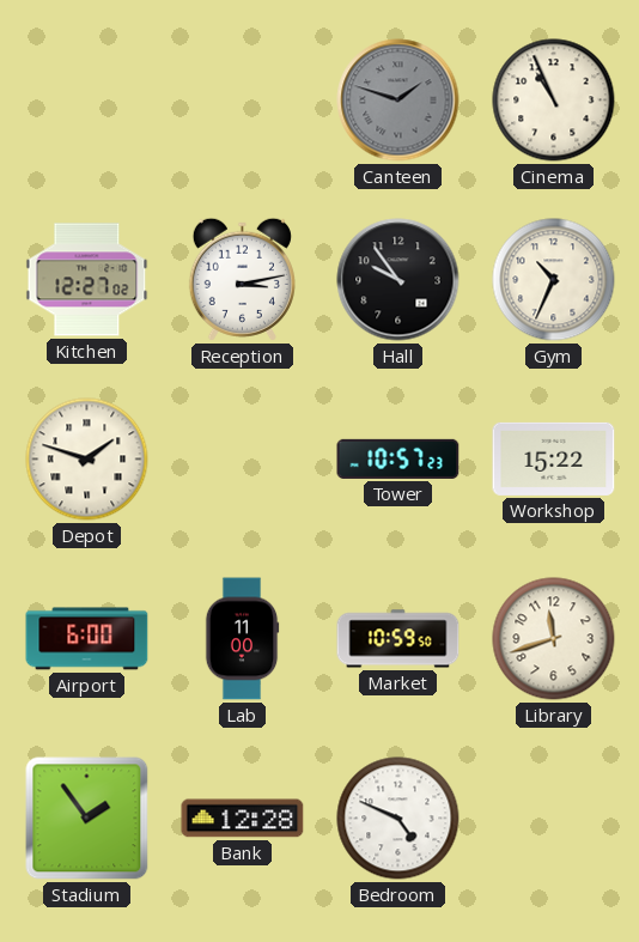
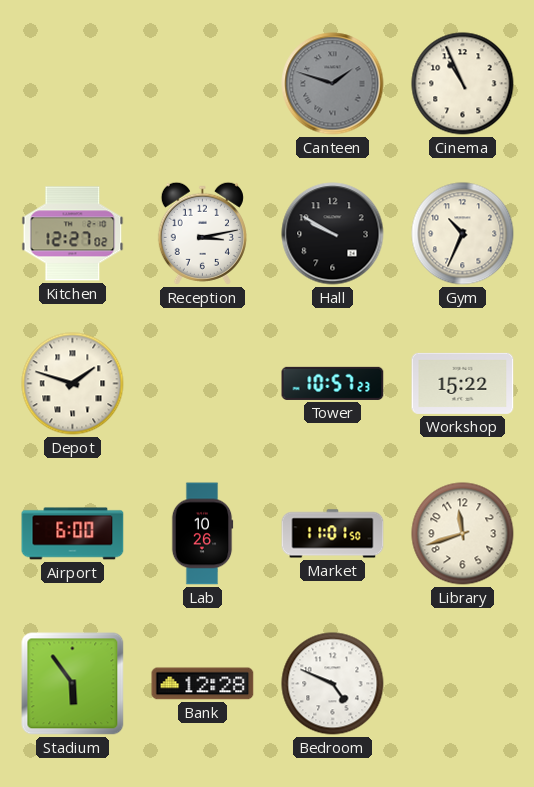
Hall: 9:54 -> 9:50
Lab: 11:00 -> 10:26
Market: 10:59 -> 11:01
Stadium: 1:54 -> 5:54
